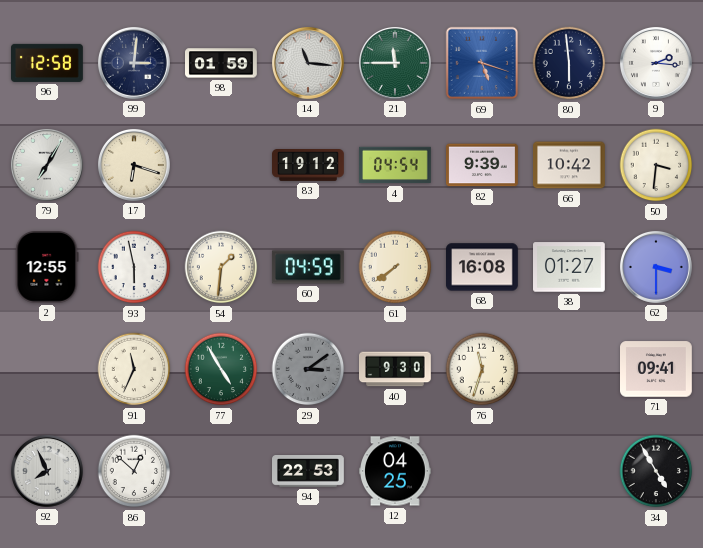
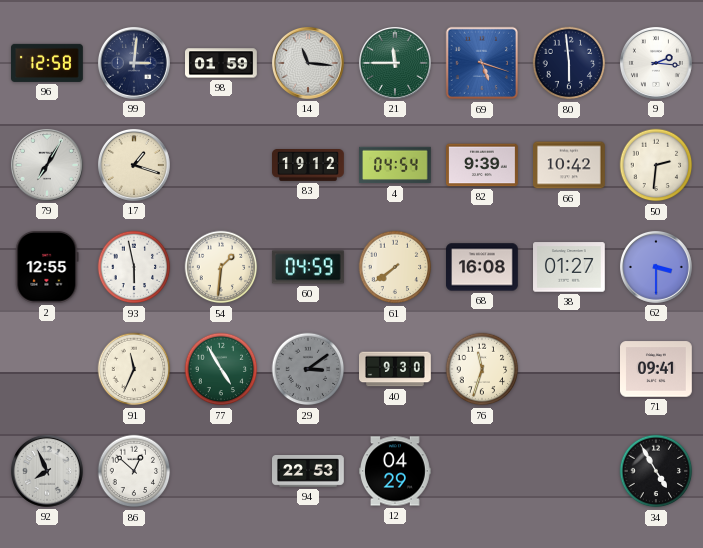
17: 6:18 -> 1:18
50: 3:31 -> 2:31
12: 04:25 -> 04:29
